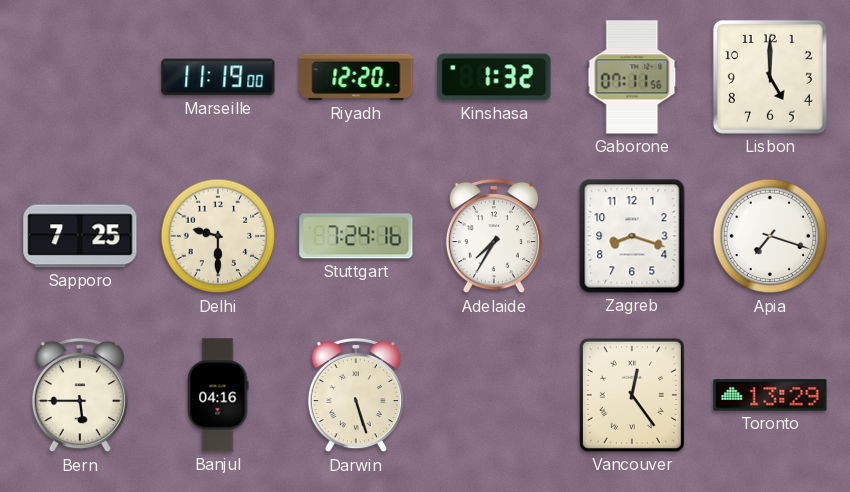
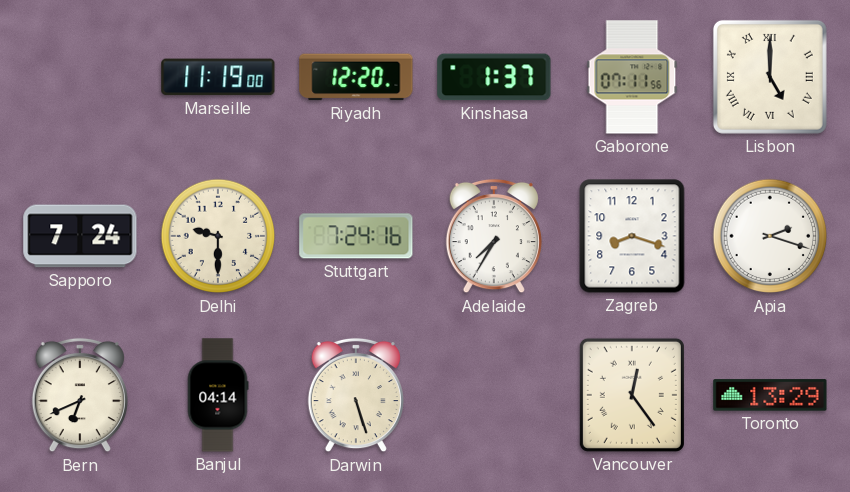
Kinshasa: 1:32 -> 1:37
Lisbon numerals: Arabic -> Roman
Sapporo: 7:25 -> 7:24
Apia: 7:18 -> 2:18
Bern: 5:45 -> 6:41
Banjul: 04:16 -> 04:14
